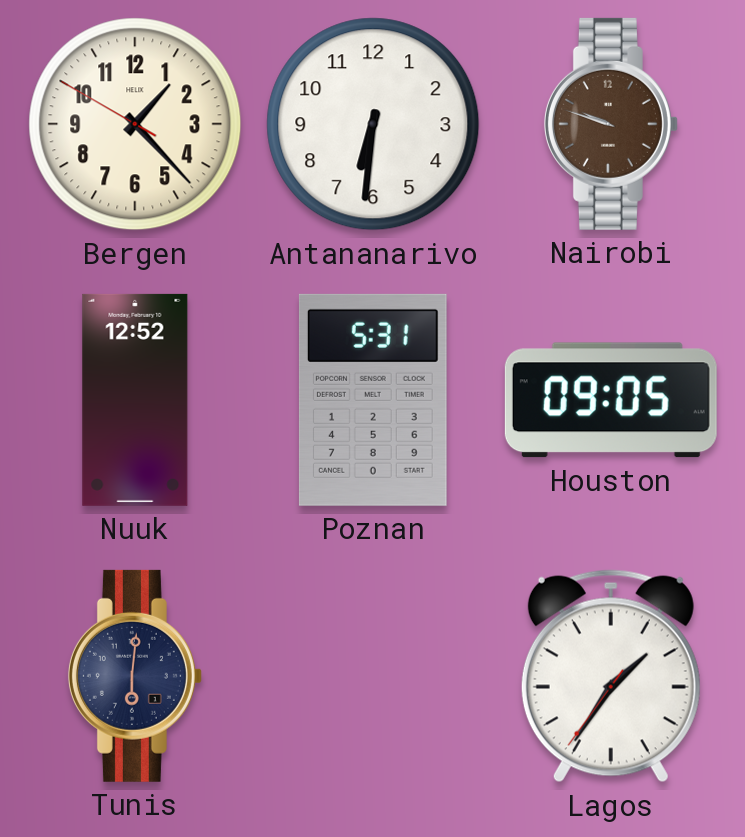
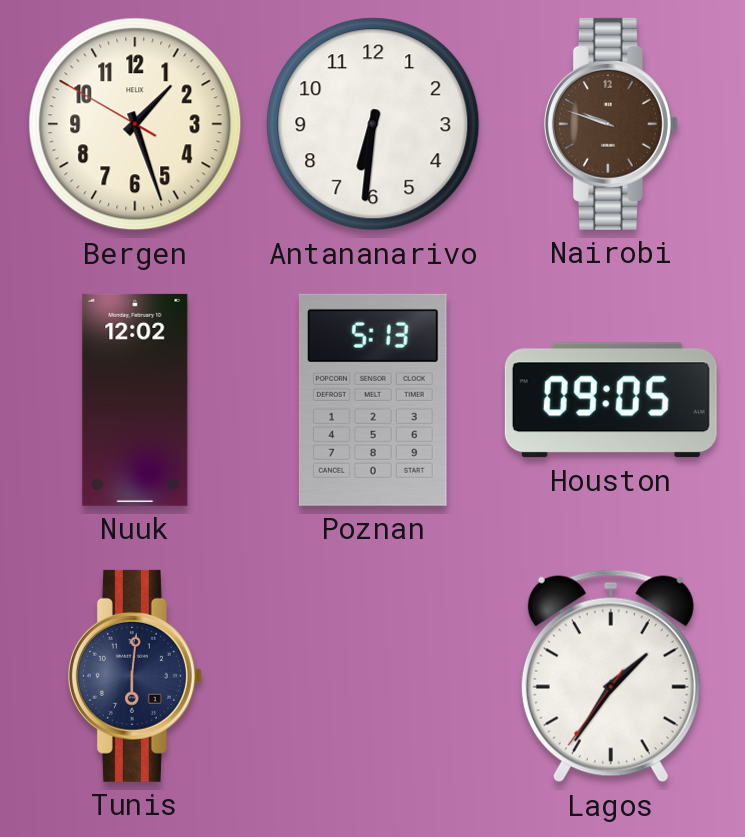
Bergen: 1:22 -> 1:26
Nuuk: 12:52 -> 12:02
Poznan: 5:31 -> 5:13
